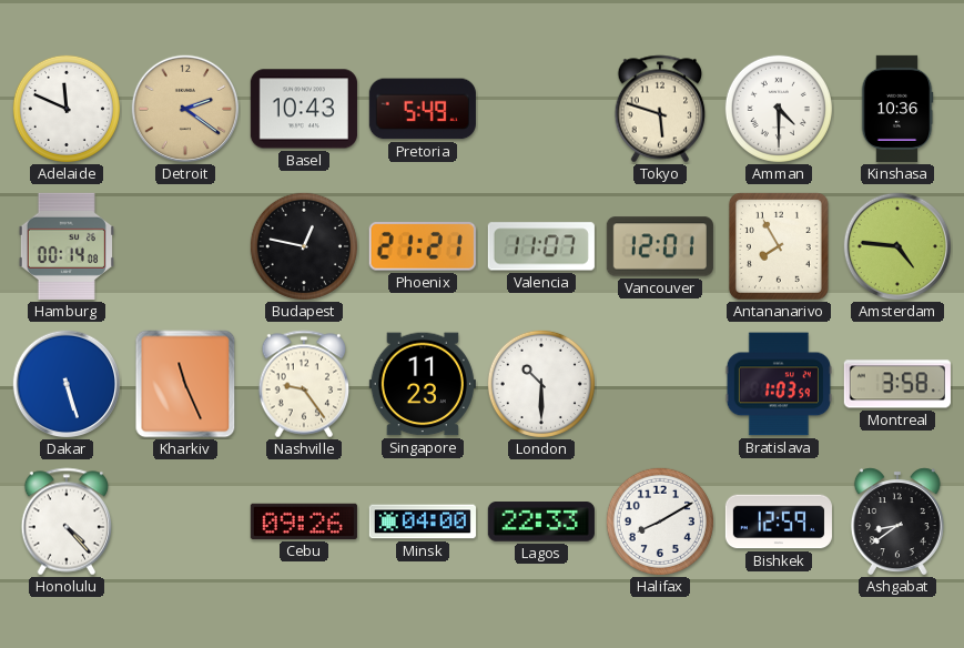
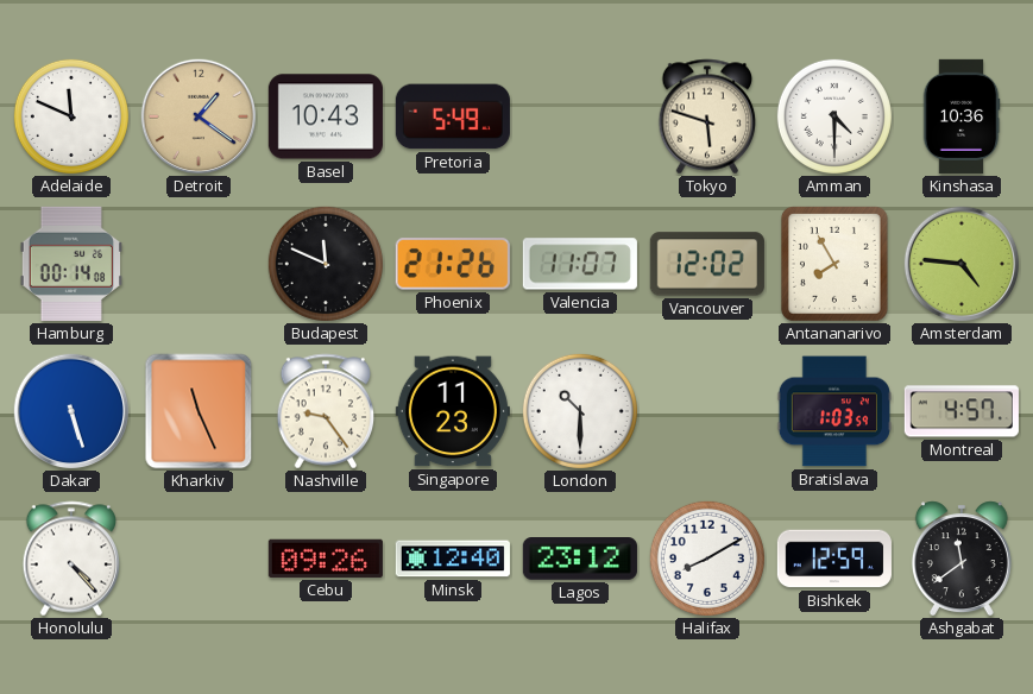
Detroit: 2:21 -> 1:21
Budapest: 12:47 -> 11:49
Phoenix: 21:21 -> 21:26
Vancouver: 12:01 -> 12:02
Montreal: 3:58 -> 4:57
Minsk: 04:00 -> 12:40
Lagos: 22:33 -> 23:12
Ashgabat: 8:39 -> 11:39
